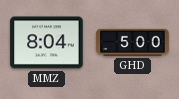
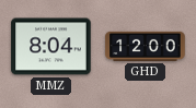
GHD: 5:00 -> 12:00
